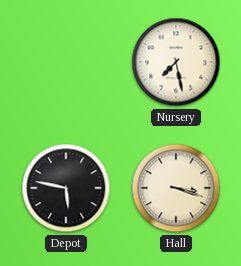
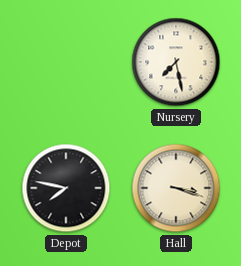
Depot: 5:47 -> 7:47
